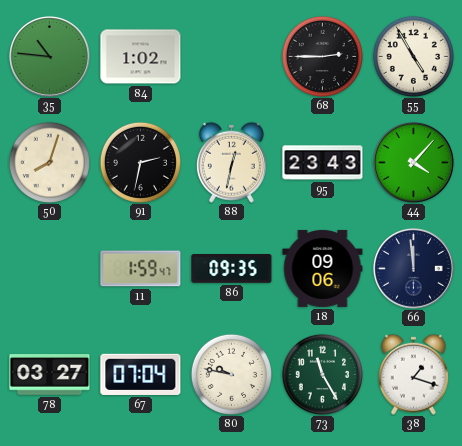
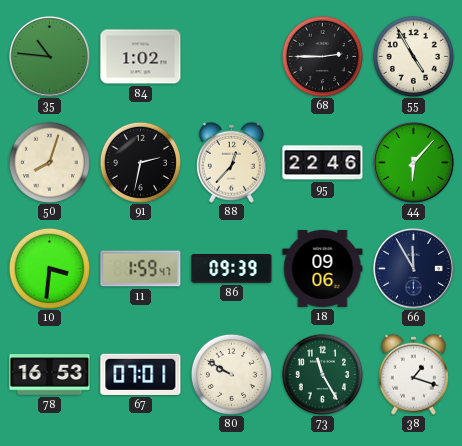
88: 12:32 -> 12:37
95: 23:43 -> 22:46
44: 4:07 -> 6:07
10: none -> 3:31
86: 09:35 -> 09:39
66: 11:59 -> 11:55
78: 03:27 -> 16:53
67: 07:04 -> 07:01
80: 9:47 -> 9:50
